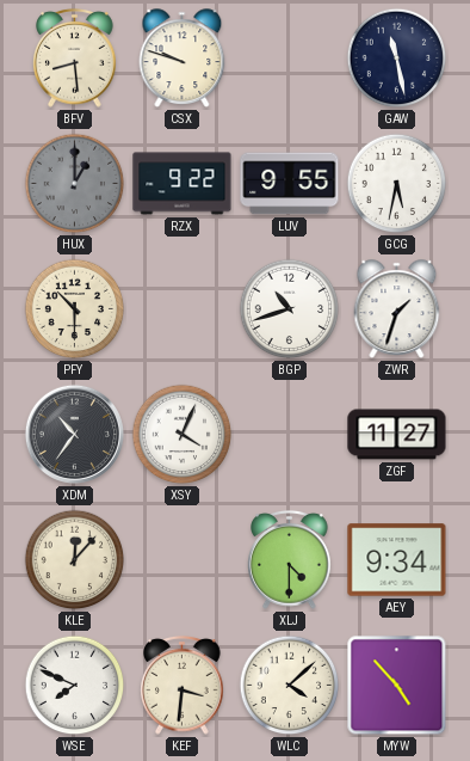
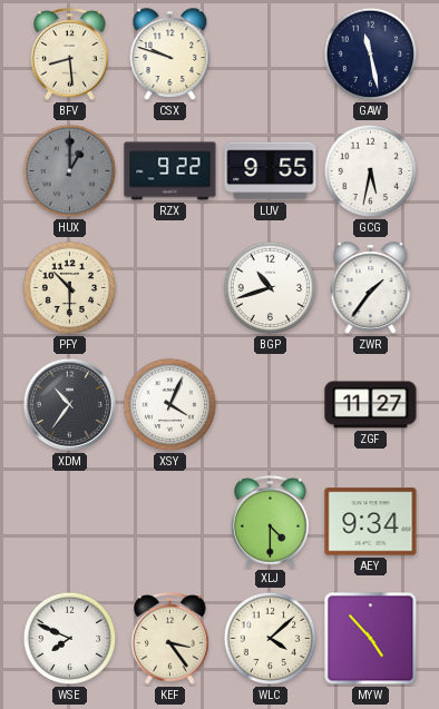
ZWR: 1:33 -> 1:36
KLE: 12:07 -> none
KEF: 3:31 -> 3:24
